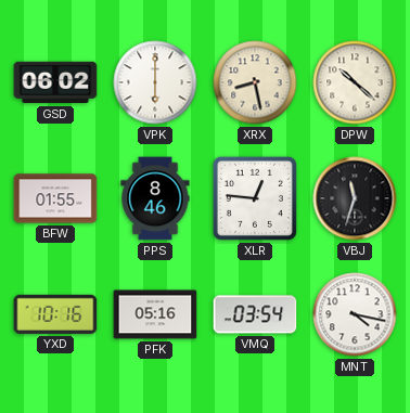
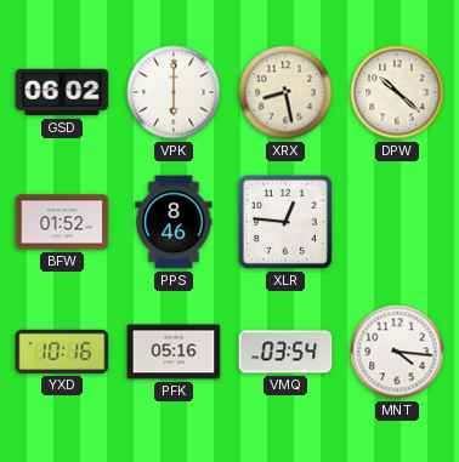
BFW: 01:55 -> 01:52
VBJ: 11:33 -> none
MNT: 4:17 -> 4:16
